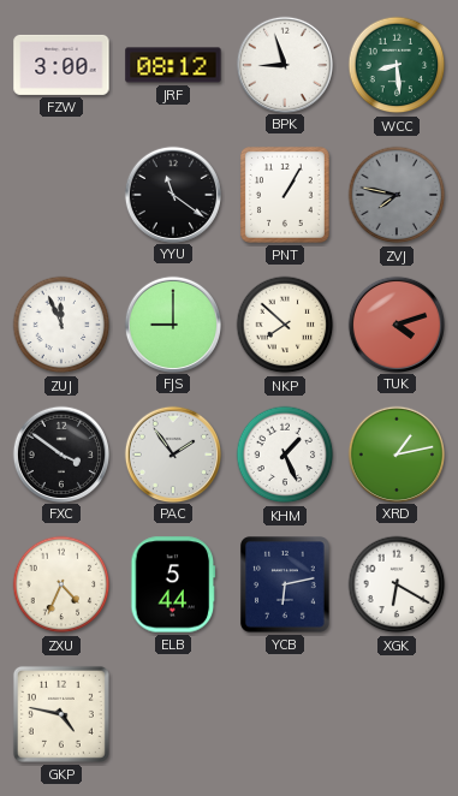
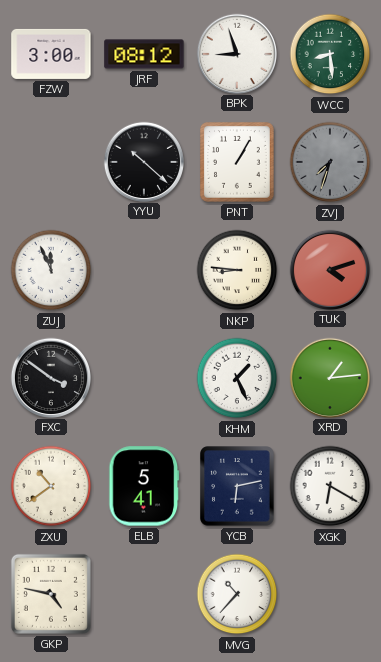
YYU: 11:21 -> 10:22
ZVJ: 7:47 -> 7:33
FJS: 9:00 -> none
NKP: 7:52 -> 8:46
PAC: 1:54 -> none
XRD: 1:13 -> 1:14
ZXU: 4:34 -> 10:39
ELB: 5:44 -> 5:41
MVG: none -> 10:37
